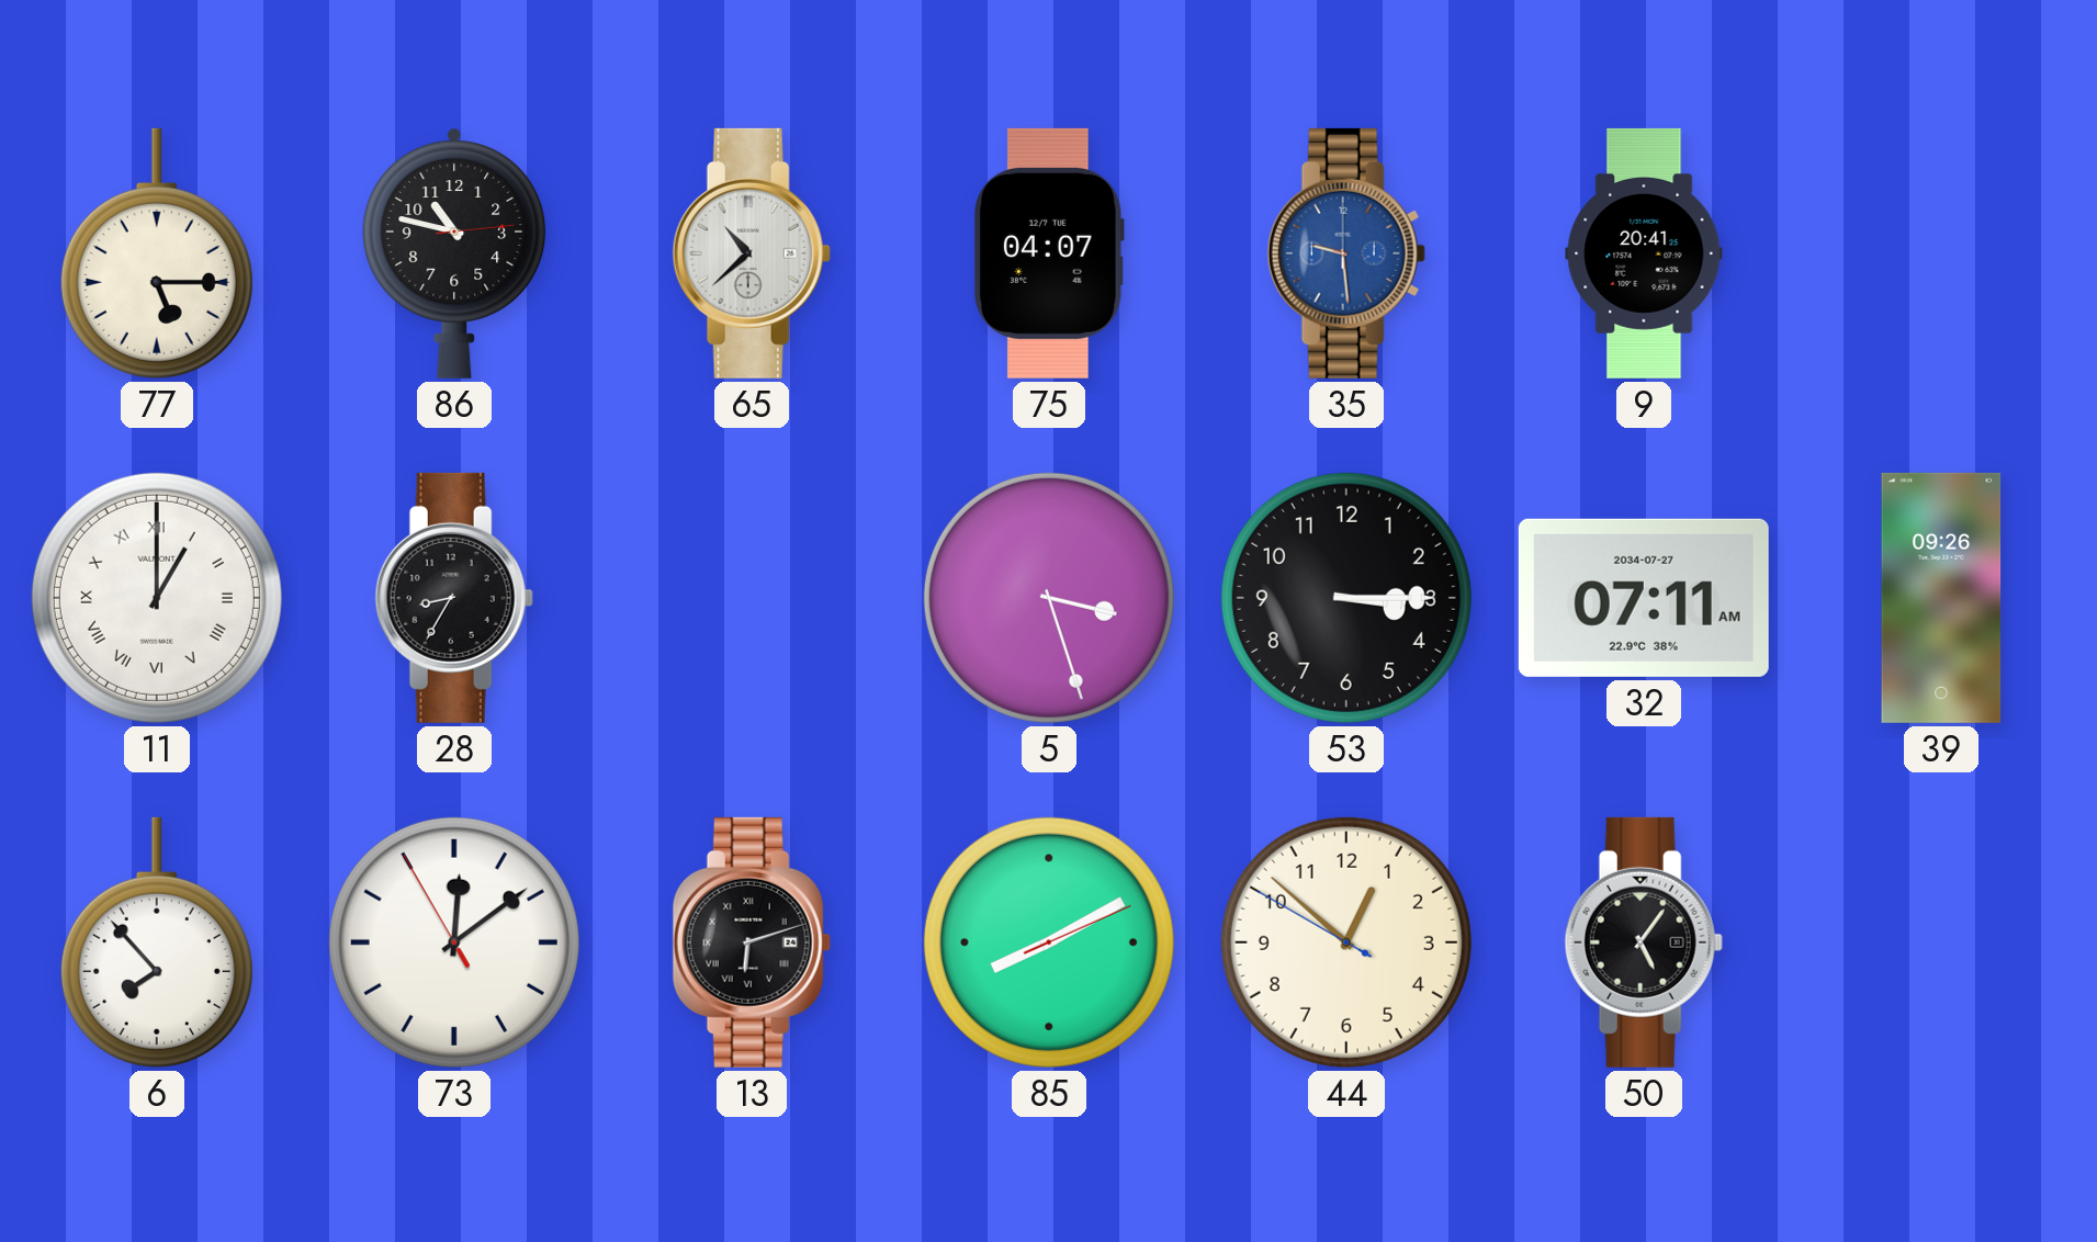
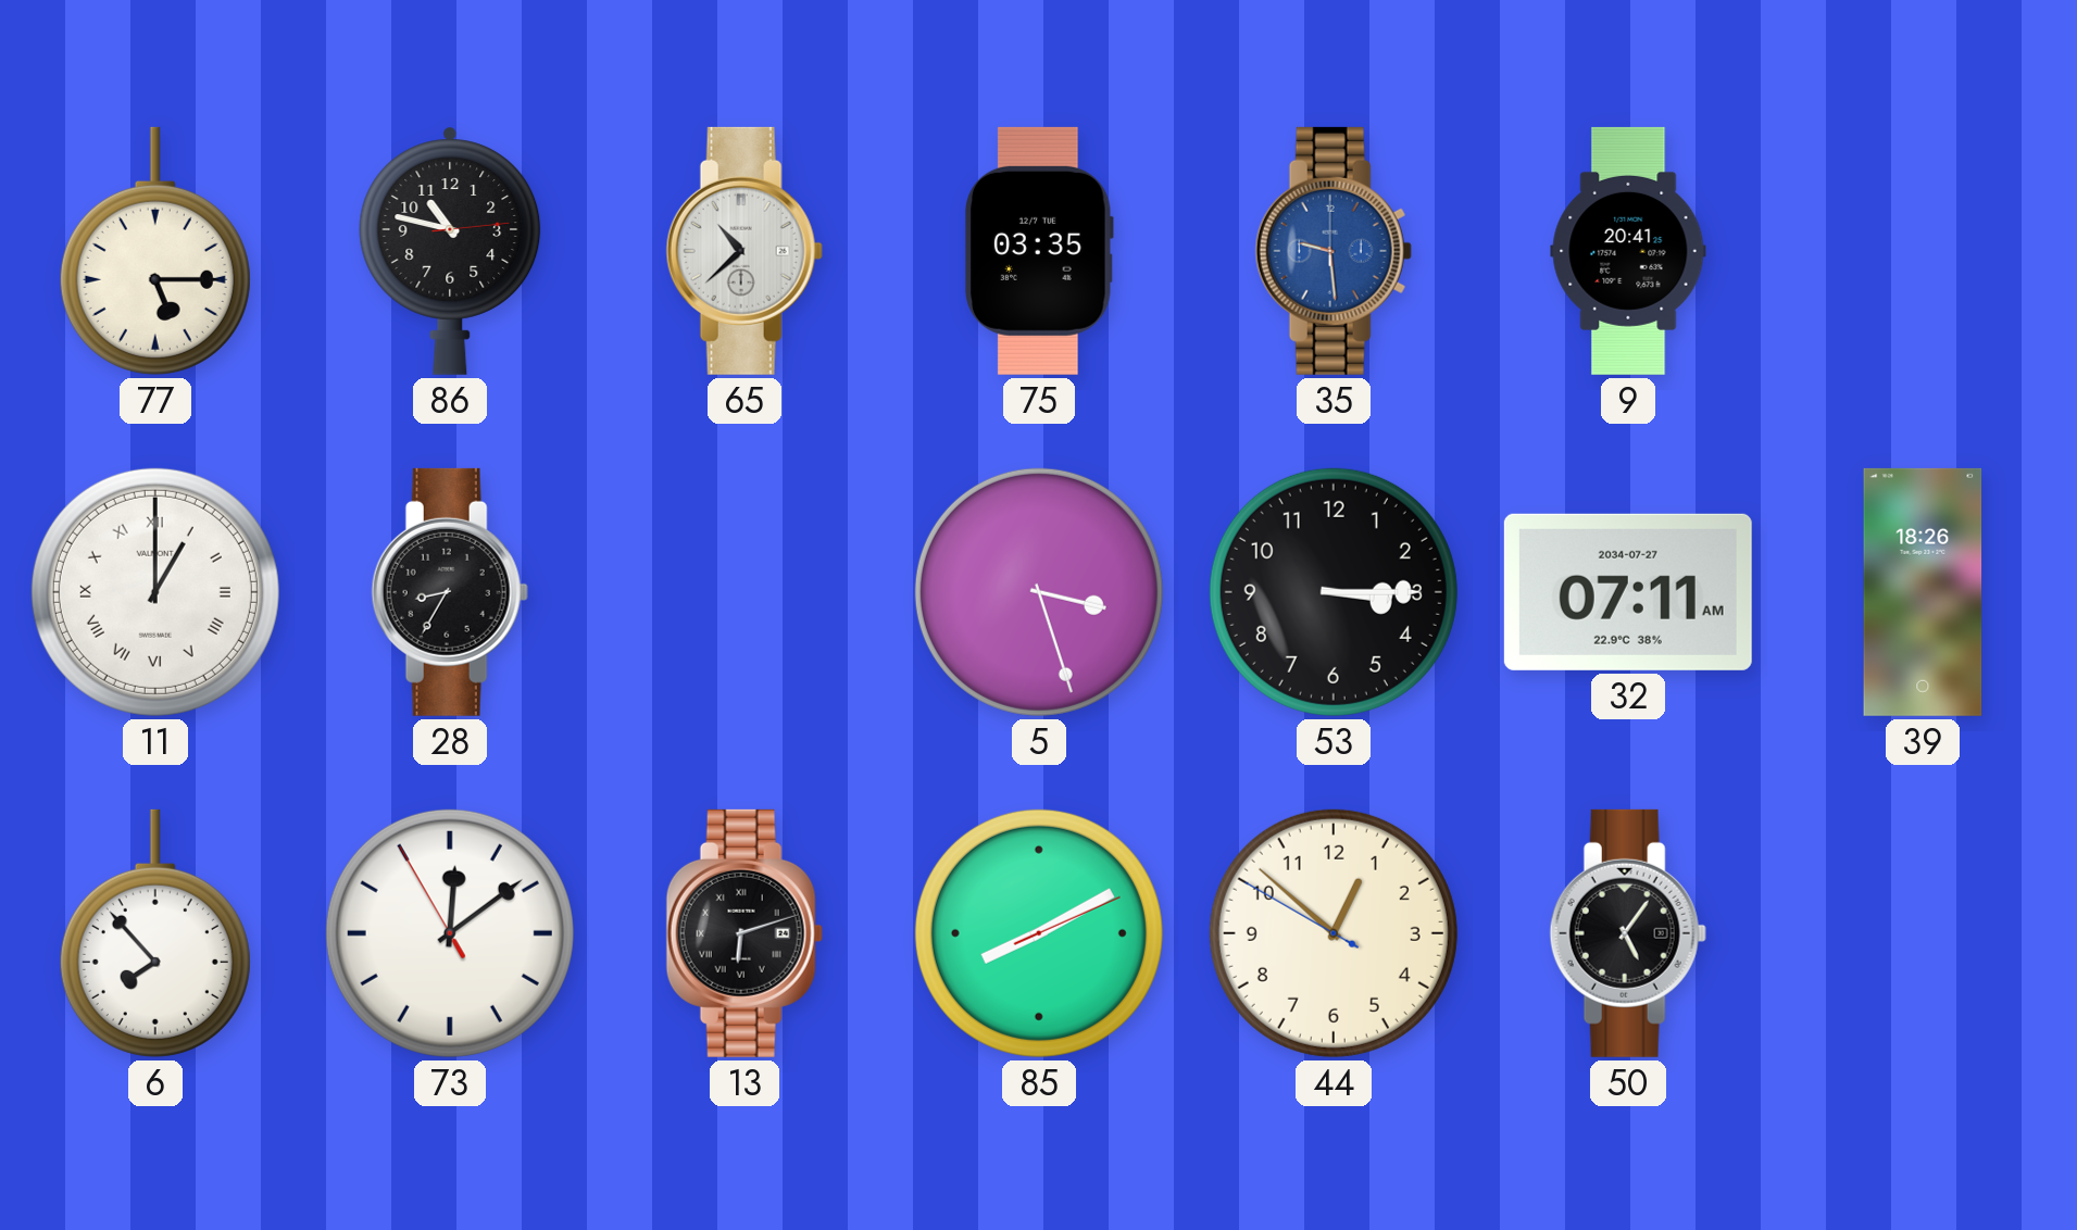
75: 04:07 -> 03:35
39: 09:26 -> 18:26
